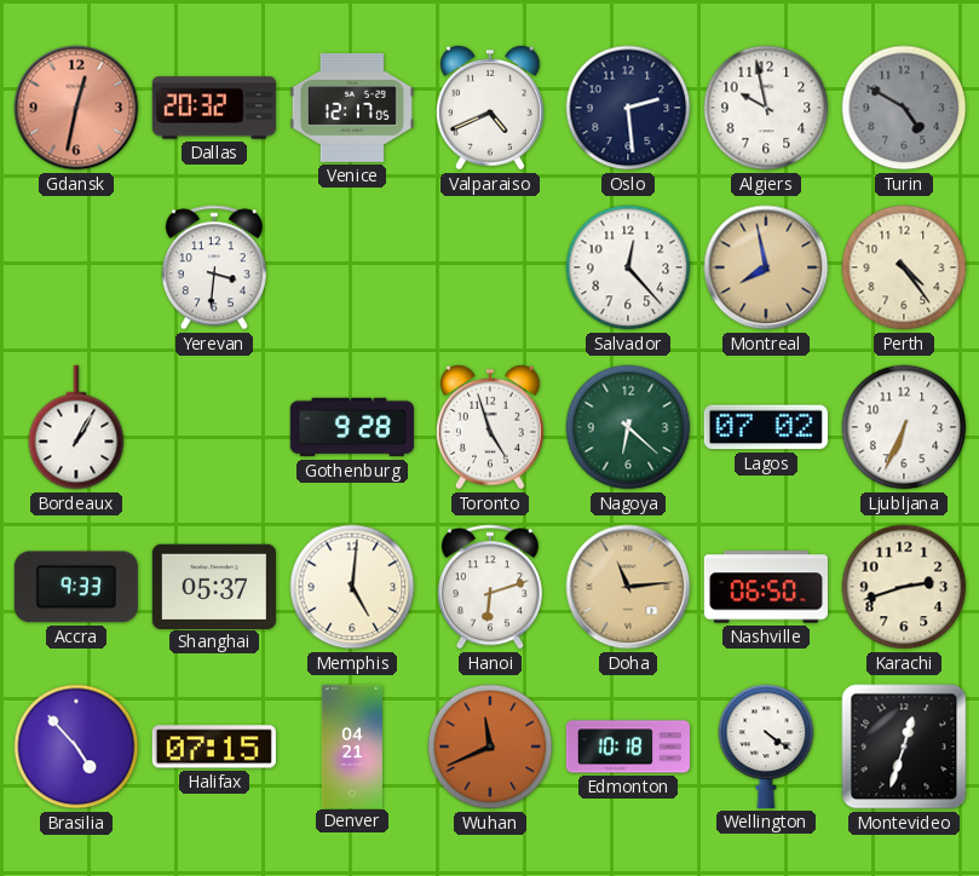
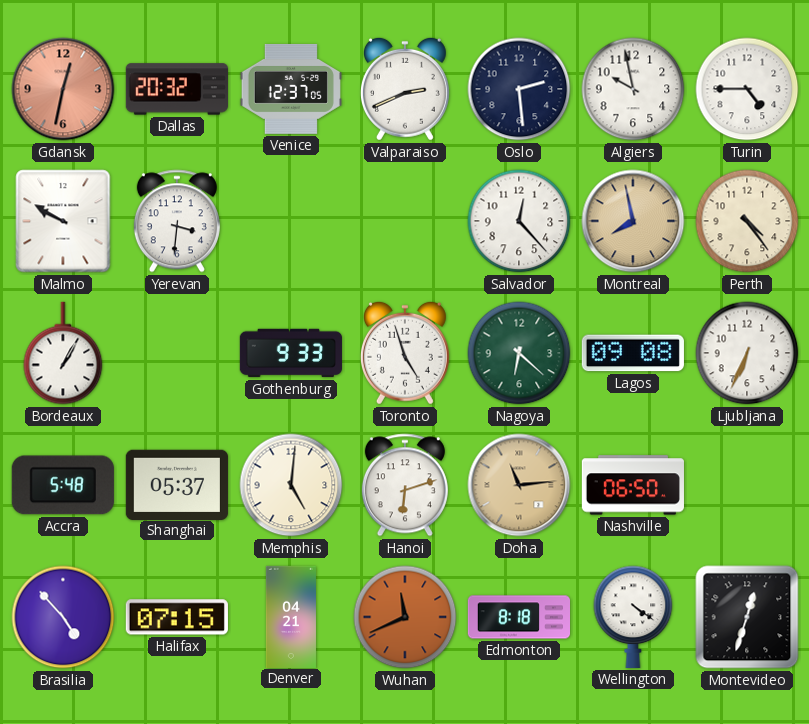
Venice: 12:17 -> 12:37
Valparaiso: 4:41 -> 2:41
Turin: 4:50 -> 4:45
Turin dial: grey -> white
Malmo: none -> 9:50
Gothenburg: 9:28 -> 9:33
Lagos: 07:02 -> 09:08
Accra: 9:33 -> 5:48
Karachi: 2:42 -> none
Edmonton: 10:18 -> 8:18
